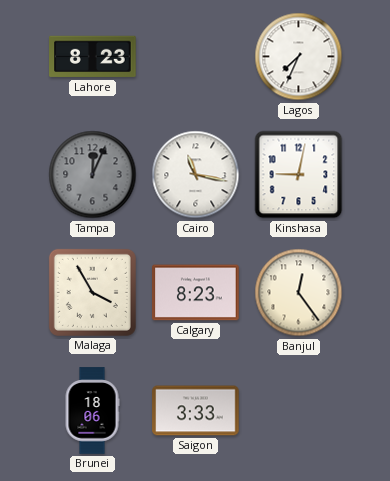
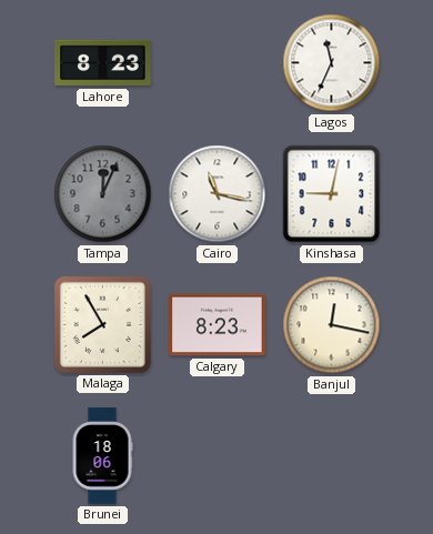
Lagos: 7:34 -> 11:34
Malaga: 3:55 -> 7:55
Banjul: 12:24 -> 12:17
Saigon: 3:33 -> none
